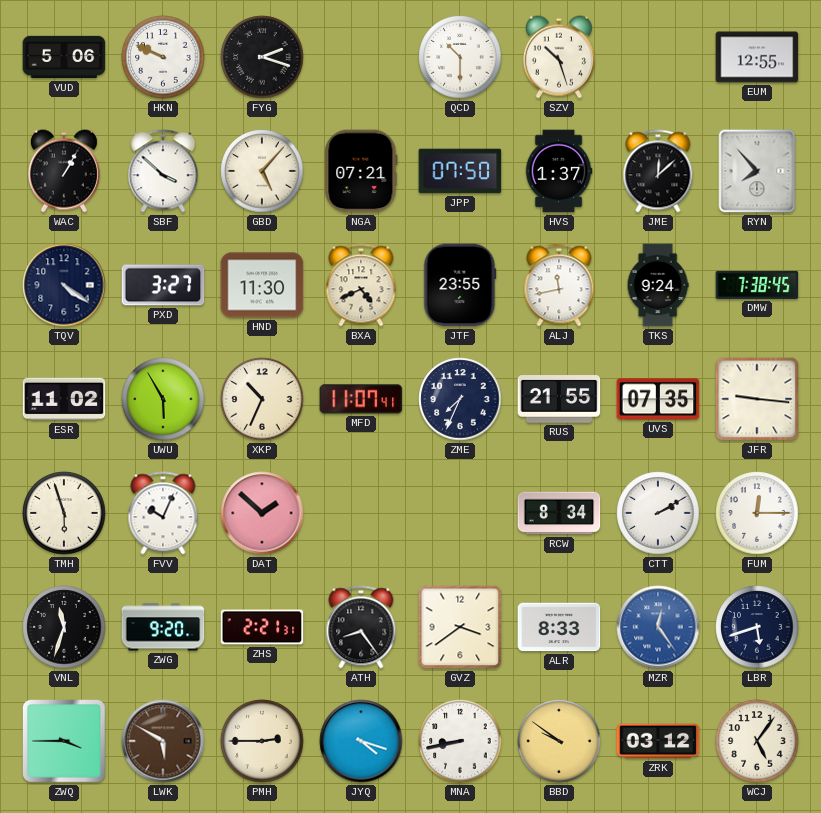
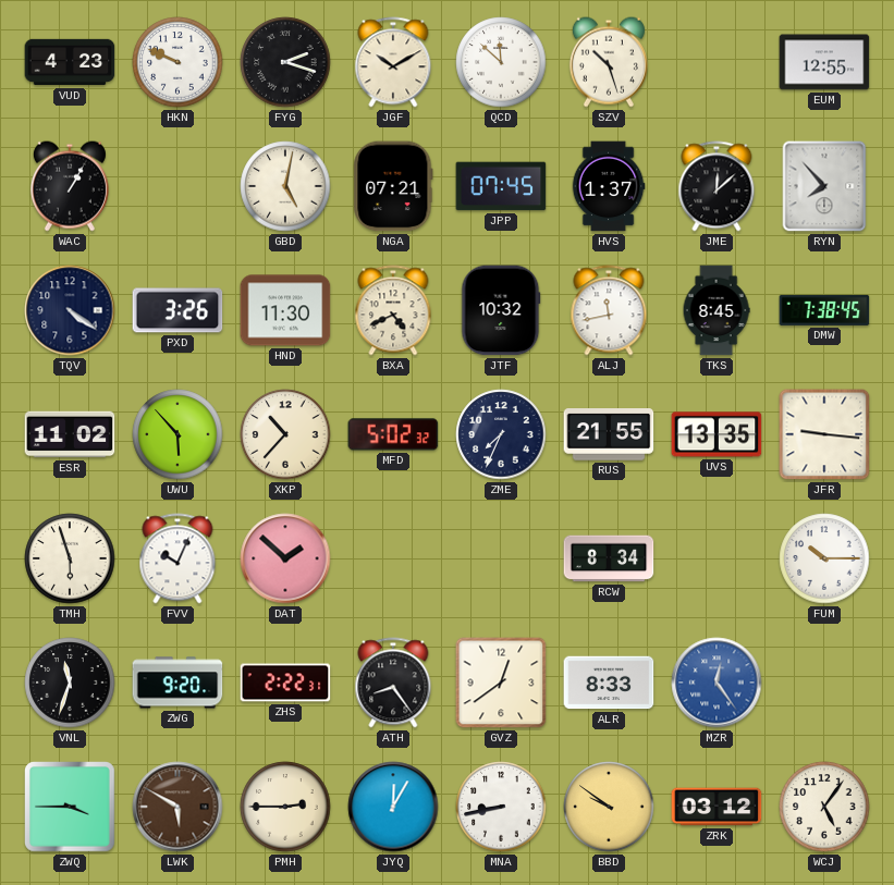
VUD: 5:06 -> 4:23
JGF: none -> 10:10
QCD: 10:30 -> 11:52
SBF: 3:52 -> none
GBD: 5:07 -> 5:02
JPP: 07:50 -> 07:45
PXD: 3:27 -> 3:26
JTF: 23:55 -> 10:32
TKS: 9:24 -> 8:45
UWU: 5:55 -> 5:53
XKP: 10:34 -> 10:37
MFD: 11:07 -> 5:02
UVS: 07:35 -> 13:35
CTT: 2:10 -> none
FUM: 12:15 -> 10:15
ZHS: 2:21 -> 2:22
GVZ: 3:39 -> 12:39
LBR: 5:42 -> none
JYQ: 4:18 -> 12:05
